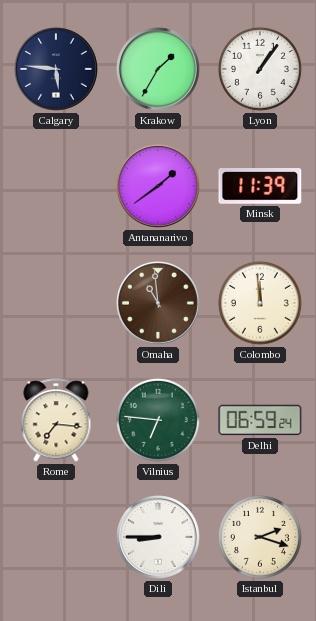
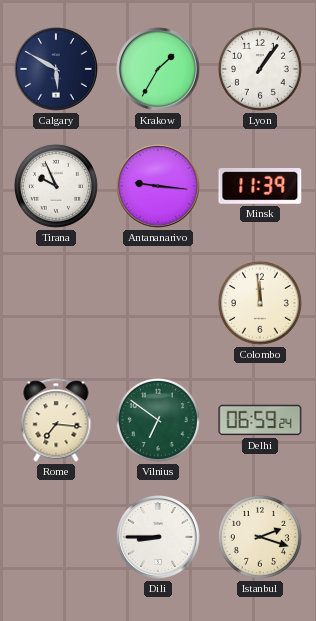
Calgary: 5:46 -> 5:50
Tirana: none -> 9:56
Antananarivo: 1:39 -> 9:16
Omaha: 10:59 -> none
Vilnius: 6:46 -> 6:51
